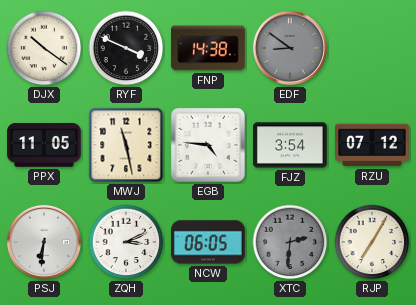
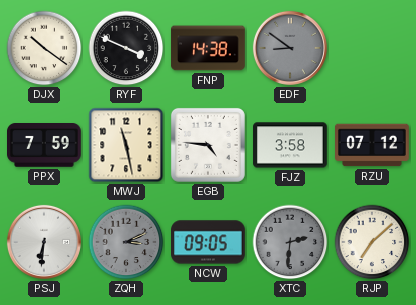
PPX: 11:05 -> 7:59
FJZ: 3:54 -> 3:58
ZQH dial: white -> grey
NCW: 06:05 -> 09:05
RJP: 7:05 -> 7:08
